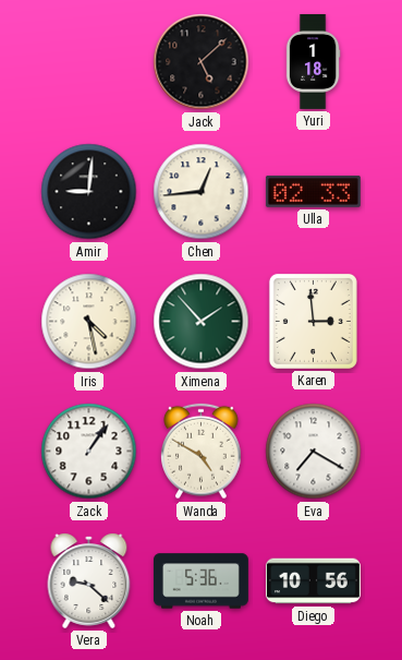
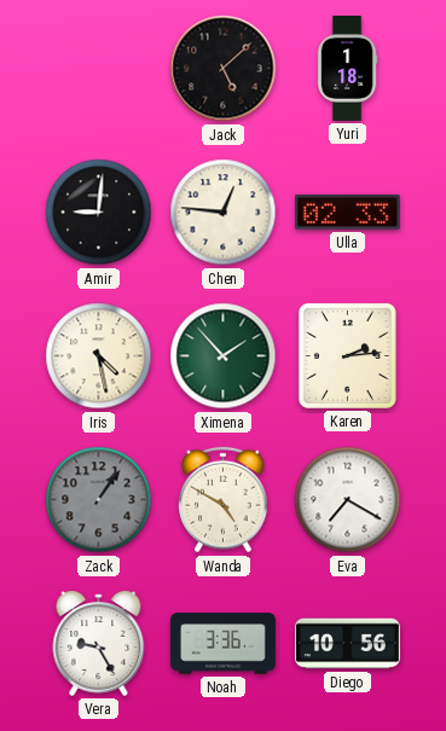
Chen: 12:44 -> 12:46
Karen: 2:59 -> 2:14
Zack dial: white -> grey
Vera: 9:22 -> 9:25
Noah: 5:36 -> 3:36
